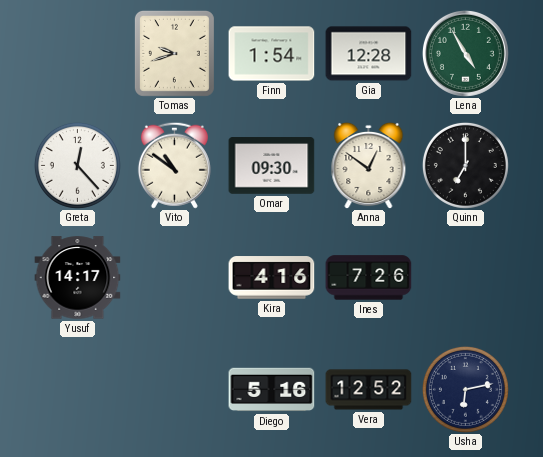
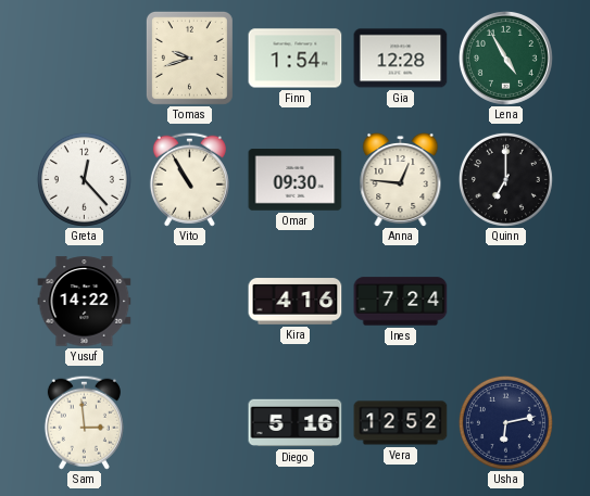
Vito: 10:51 -> 10:55
Anna: 12:51 -> 12:46
Yusuf: 14:17 -> 14:22
Ines: 7:26 -> 7:24
Sam: none -> 2:59
